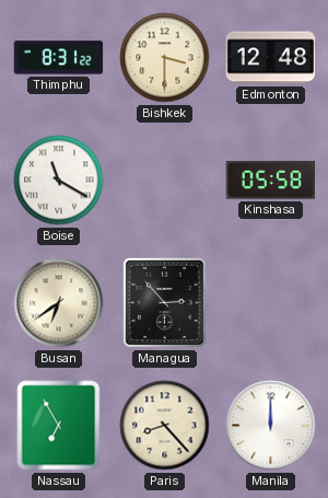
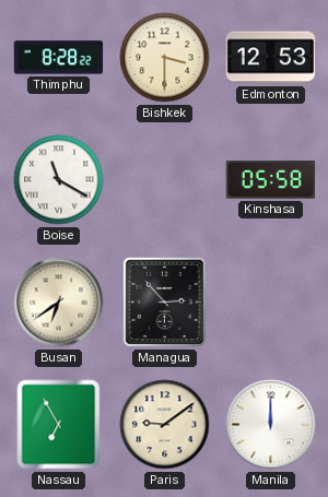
Thimphu: 8:31 -> 8:28
Edmonton: 12:48 -> 12:53
Paris: 8:23 -> 9:09
